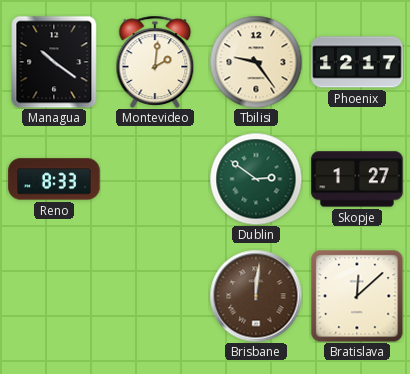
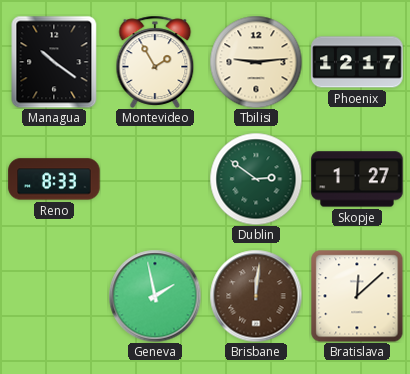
Montevideo: 2:01 -> 1:55
Tbilisi: 9:24 -> 9:14
Geneva: none -> 1:58
